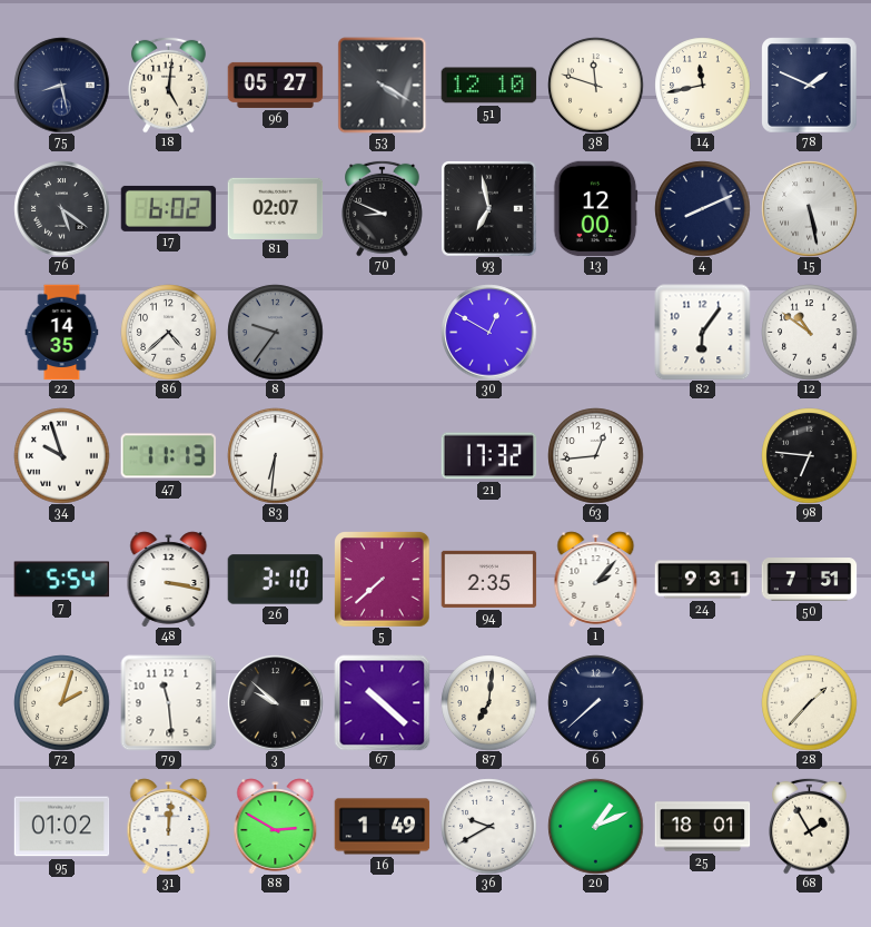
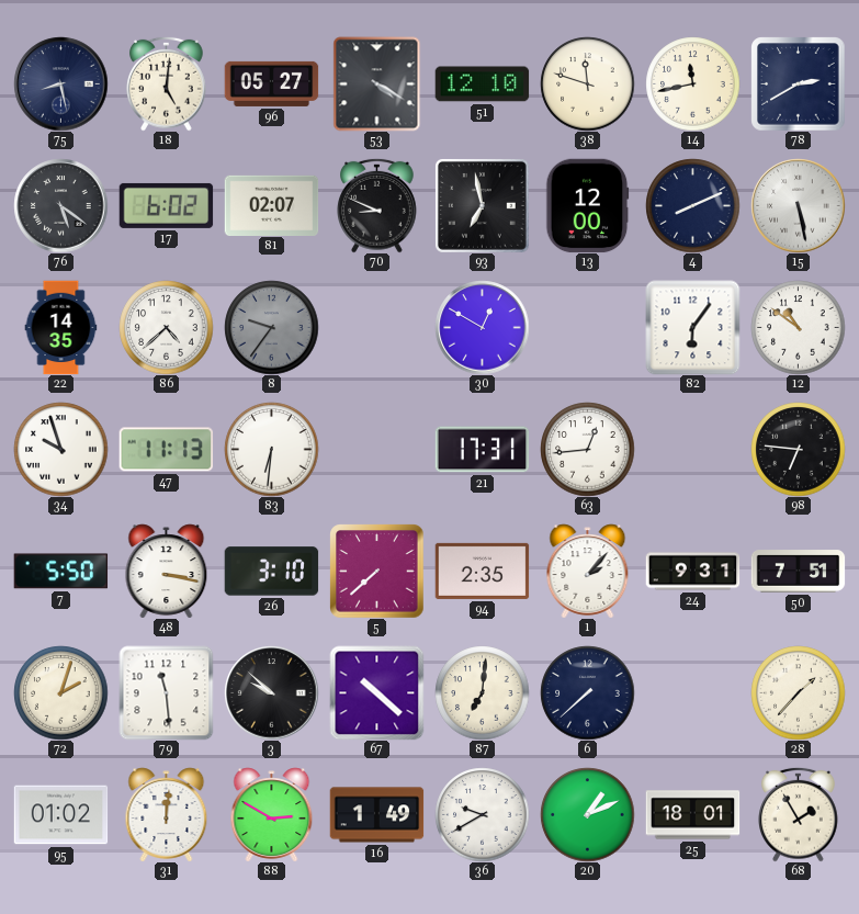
78: 1:49 -> 2:40
21: 17:32 -> 17:31
7: 5:54 -> 5:50
